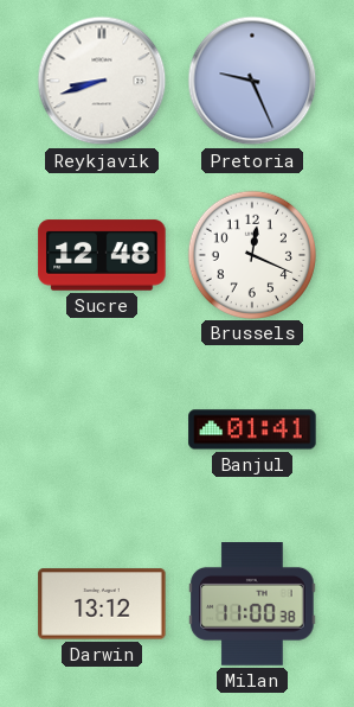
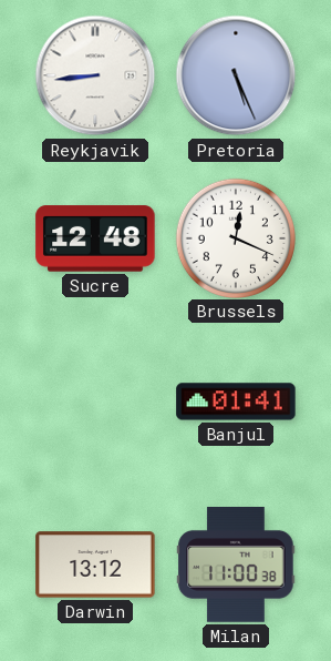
Reykjavik: 8:42 -> 8:44
Pretoria: 9:26 -> 5:26
